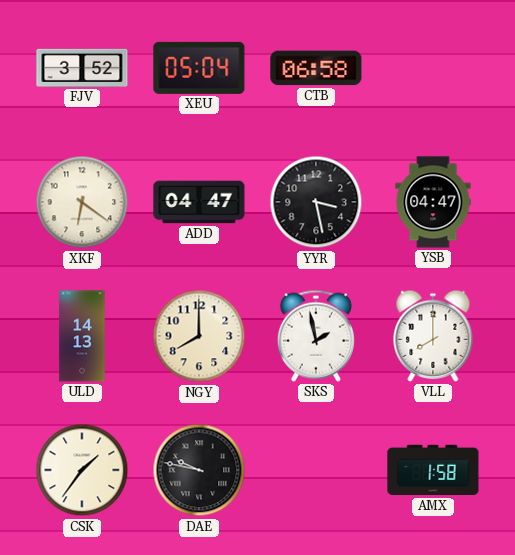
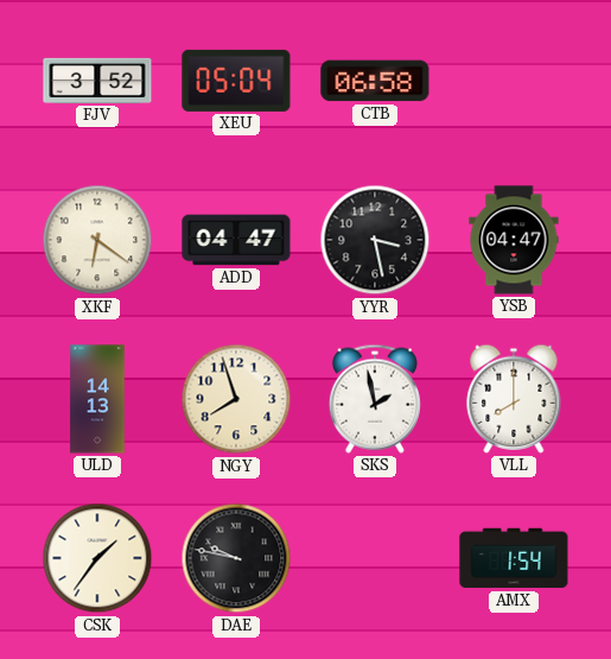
NGY: 8:00 -> 7:57
AMX: 1:58 -> 1:54
